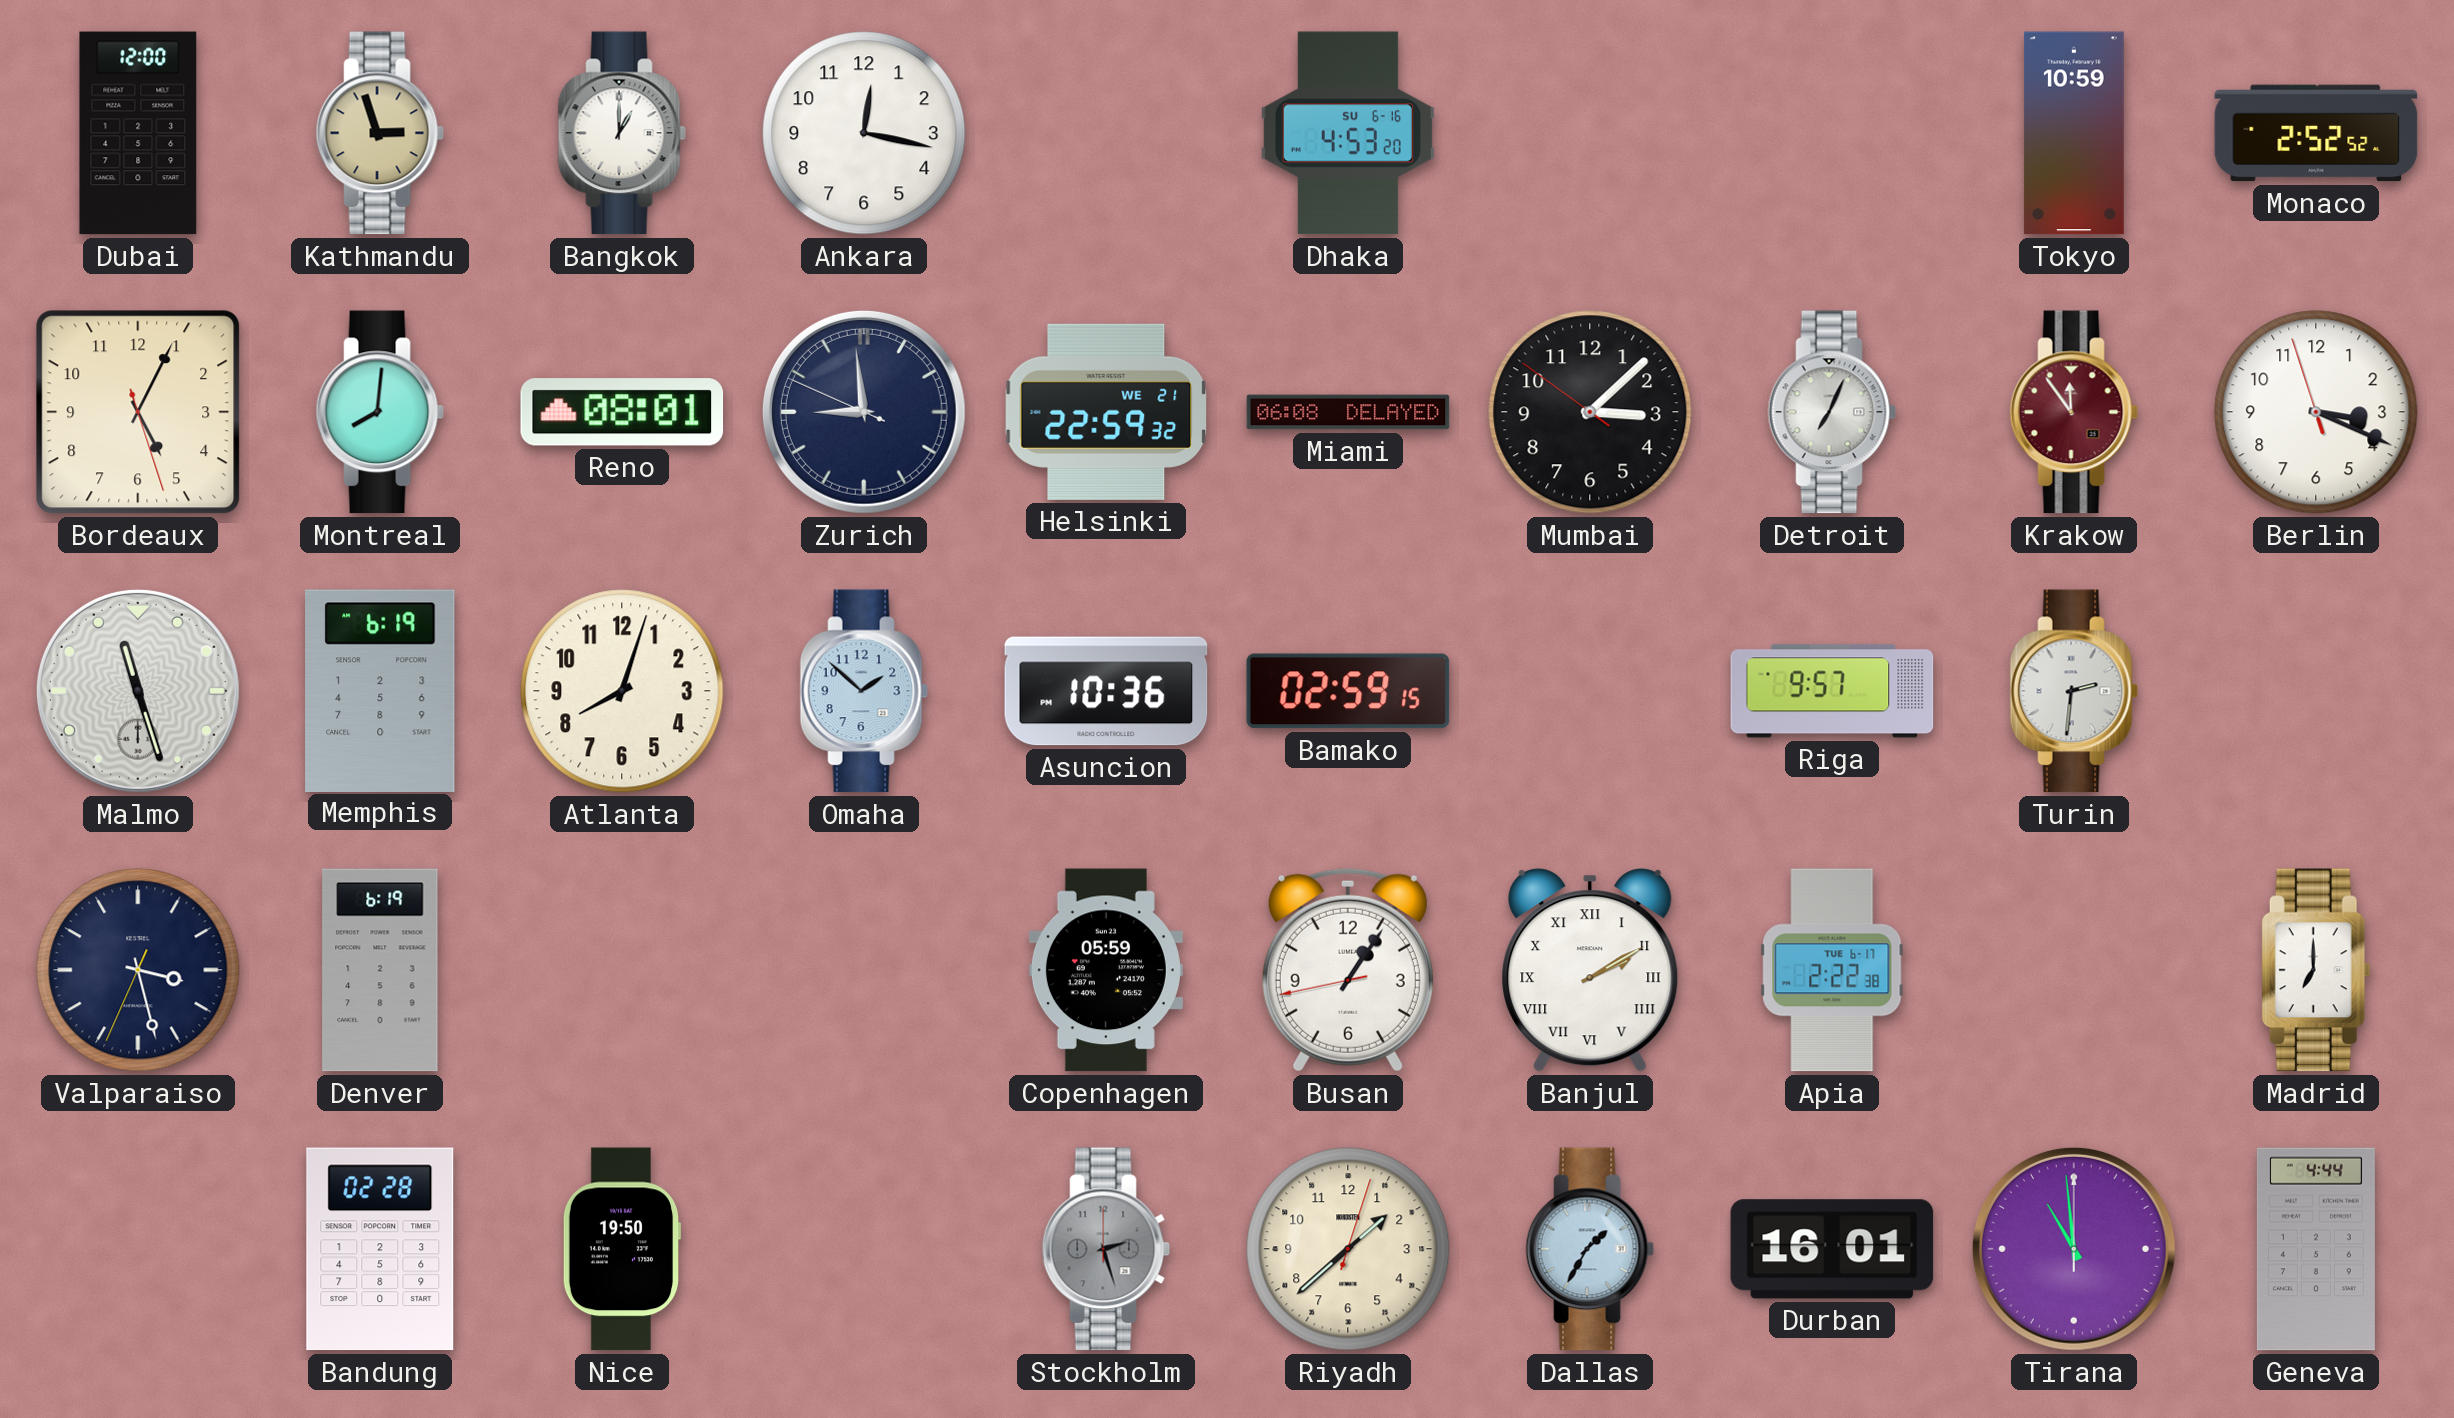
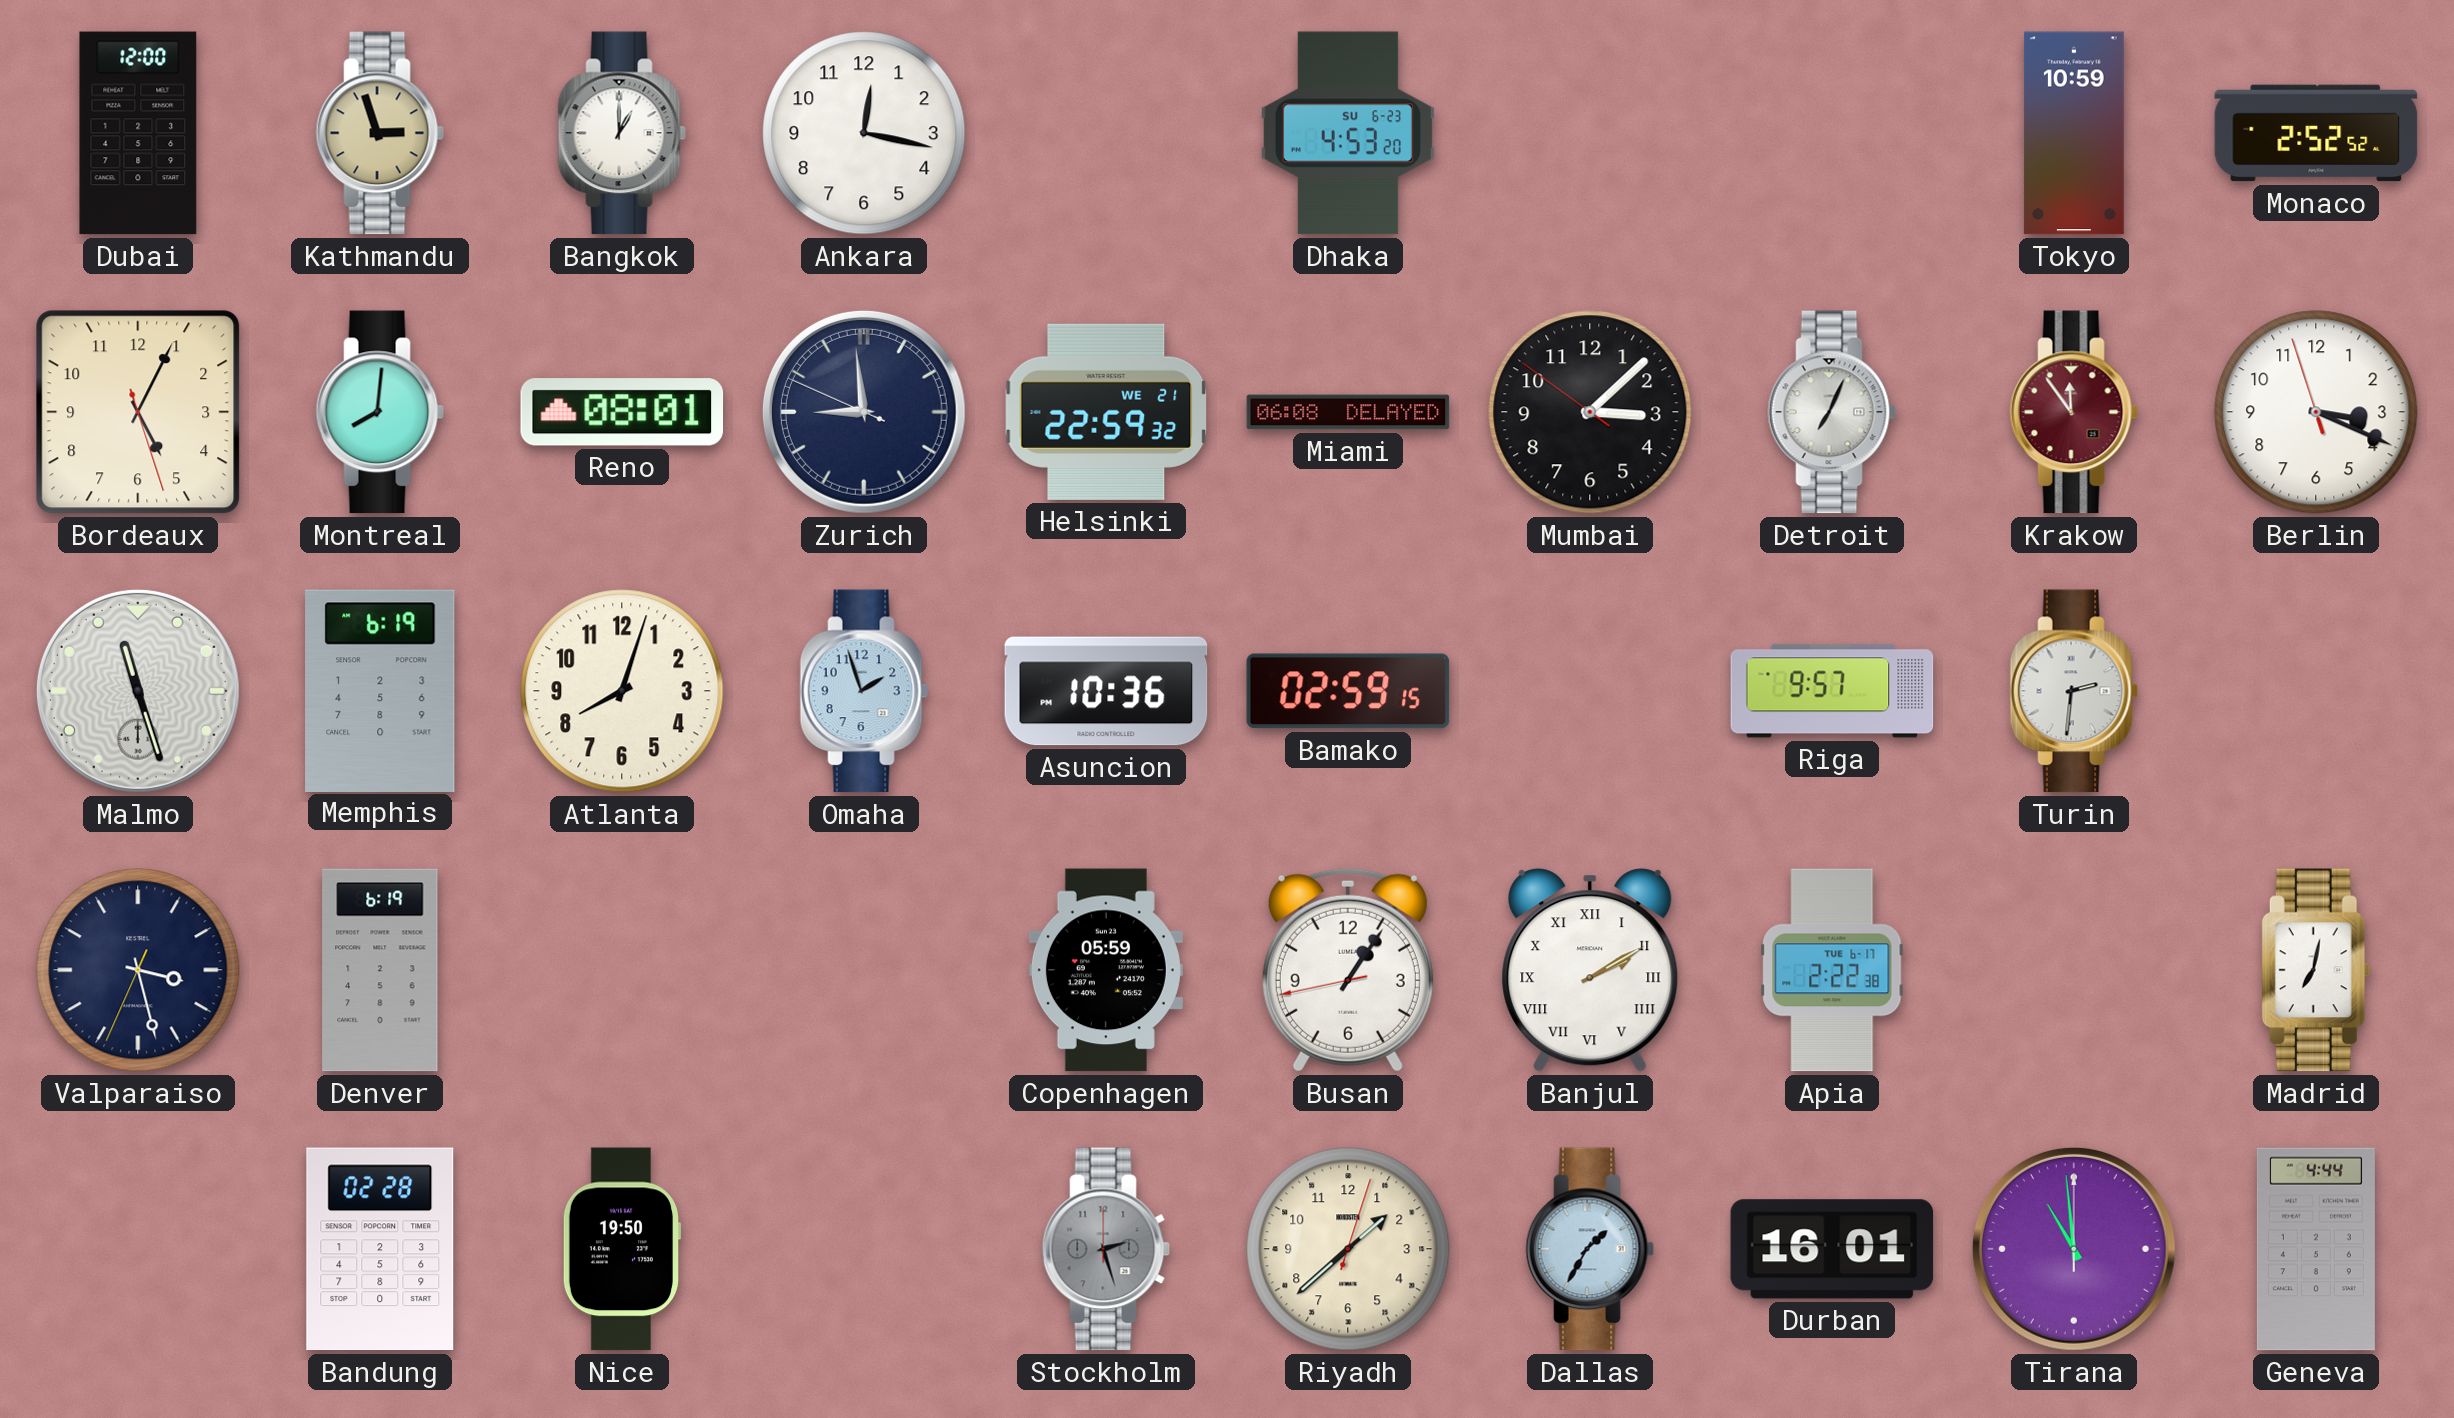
Dhaka date: SU 6-16 -> SU 6-23
Omaha: 1:52 -> 1:57
Madrid: 7:00 -> 7:02
